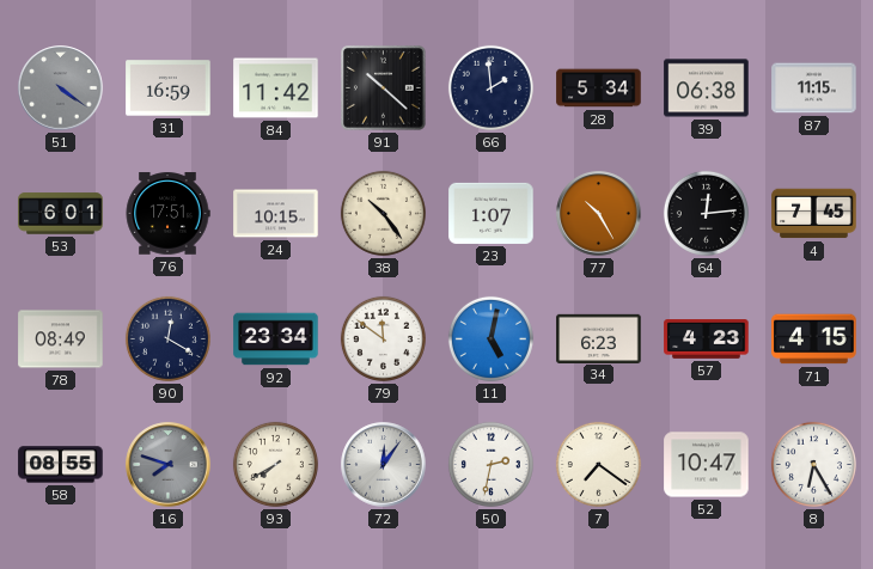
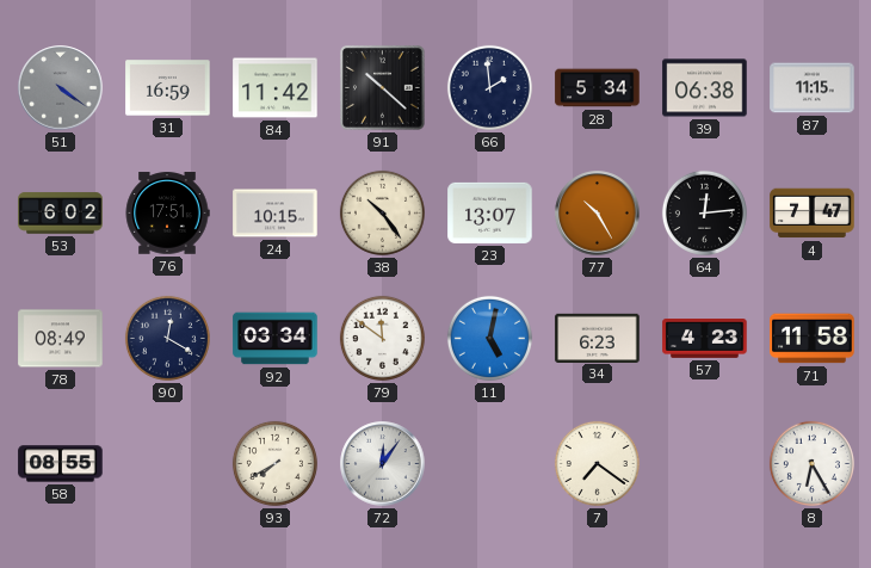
53: 6:01 -> 6:02
23: 1:07 -> 13:07
4: 7:45 -> 7:47
92: 23:34 -> 03:34
71: 4:15 -> 11:58
16: 7:48 -> none
50: 2:32 -> none
52: 10:47 -> none
